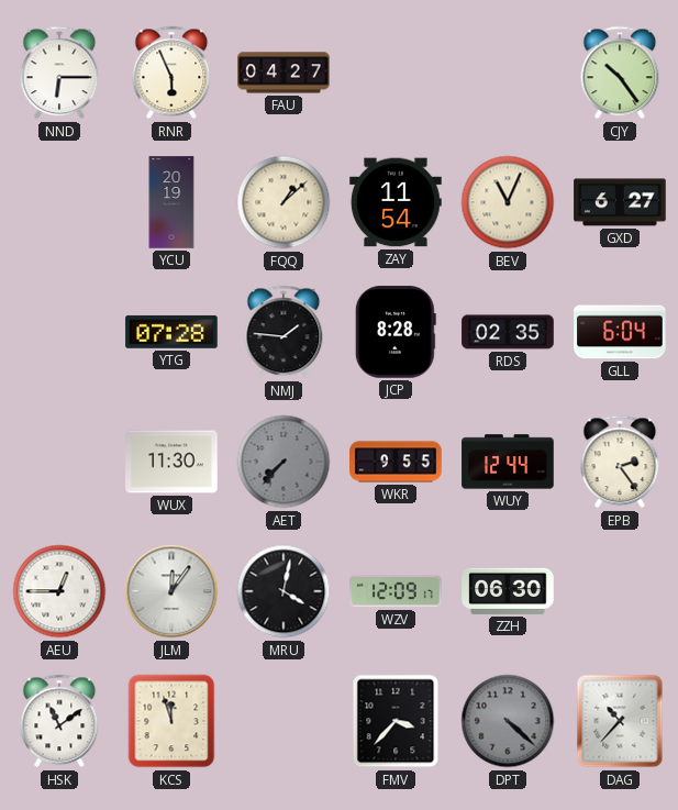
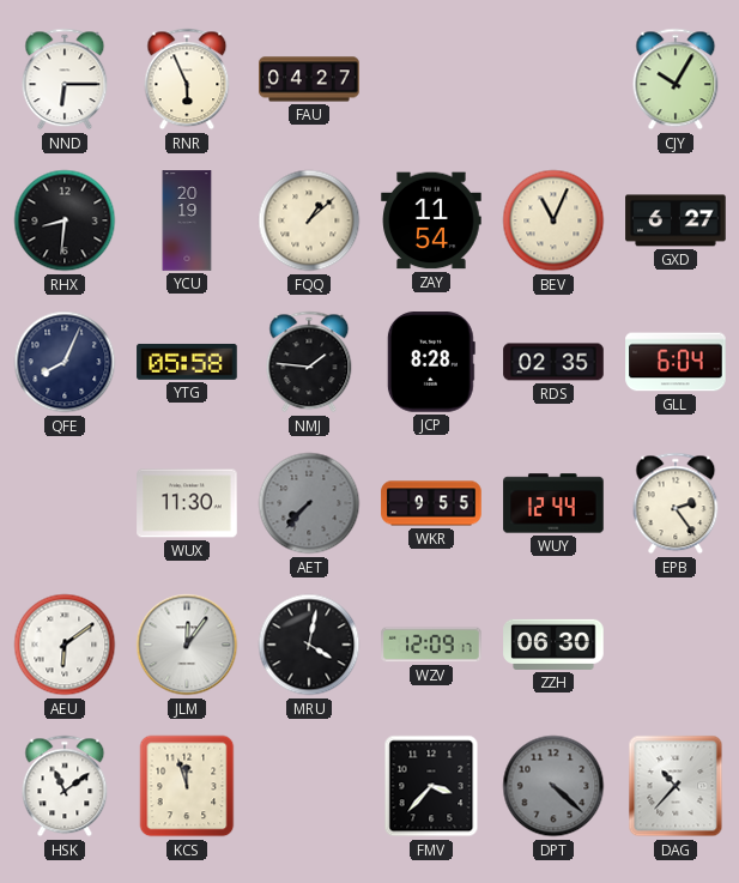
CJY: 10:24 -> 10:05
RHX: none -> 8:31
QFE: none -> 8:04
YTG: 07:28 -> 05:58
AEU: 12:45 -> 6:09
